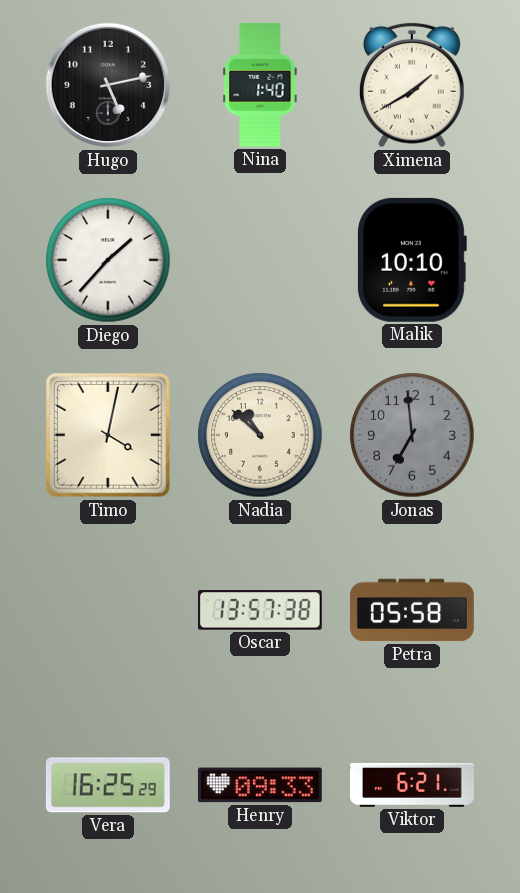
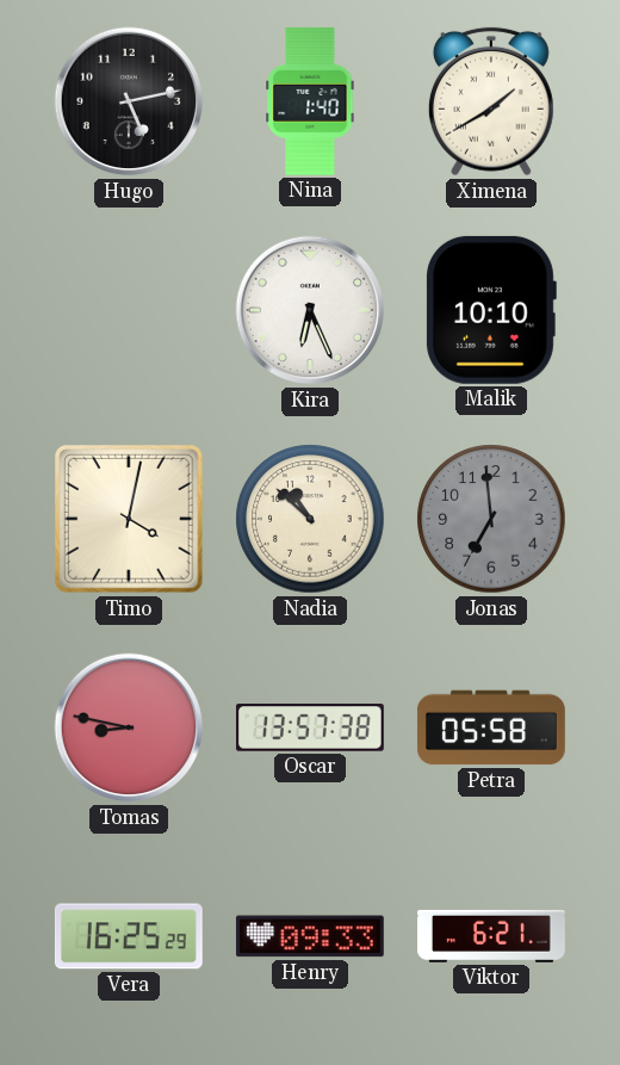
Diego: 1:37 -> none
Kira: none -> 6:26
Tomas: none -> 8:47
